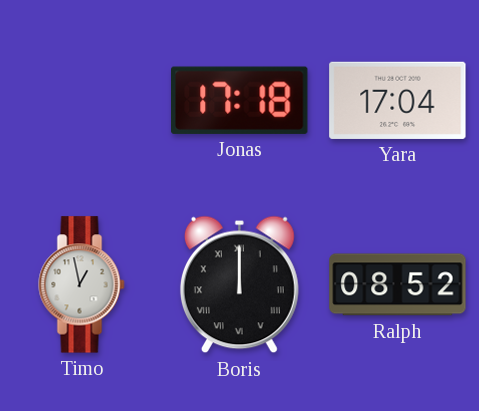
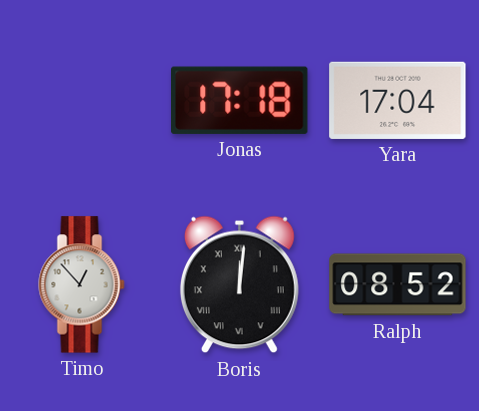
Timo: 12:58 -> 12:53
Boris: 12:00 -> 12:01
